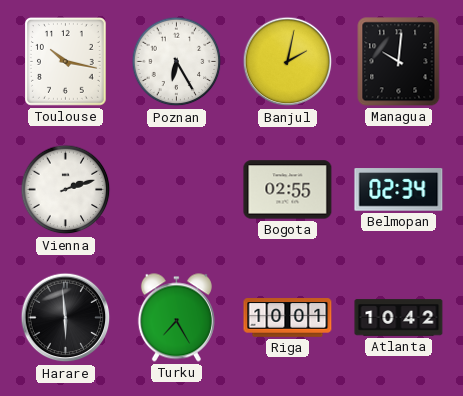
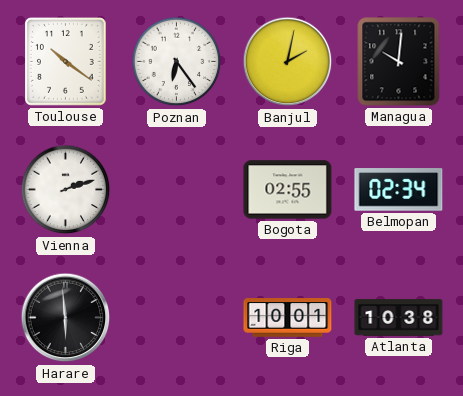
Toulouse: 10:17 -> 10:21
Poznan: 6:25 -> 6:24
Turku: 7:25 -> none
Atlanta: 10:42 -> 10:38
